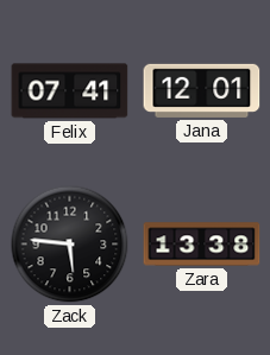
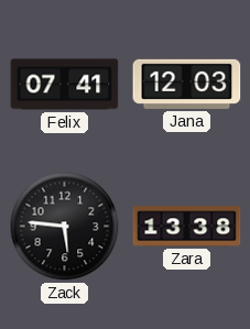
Jana: 12:01 -> 12:03
